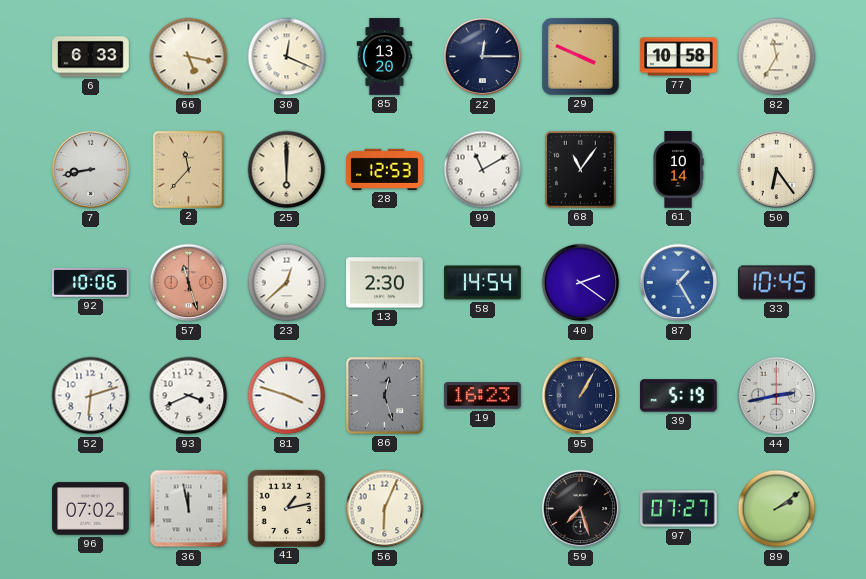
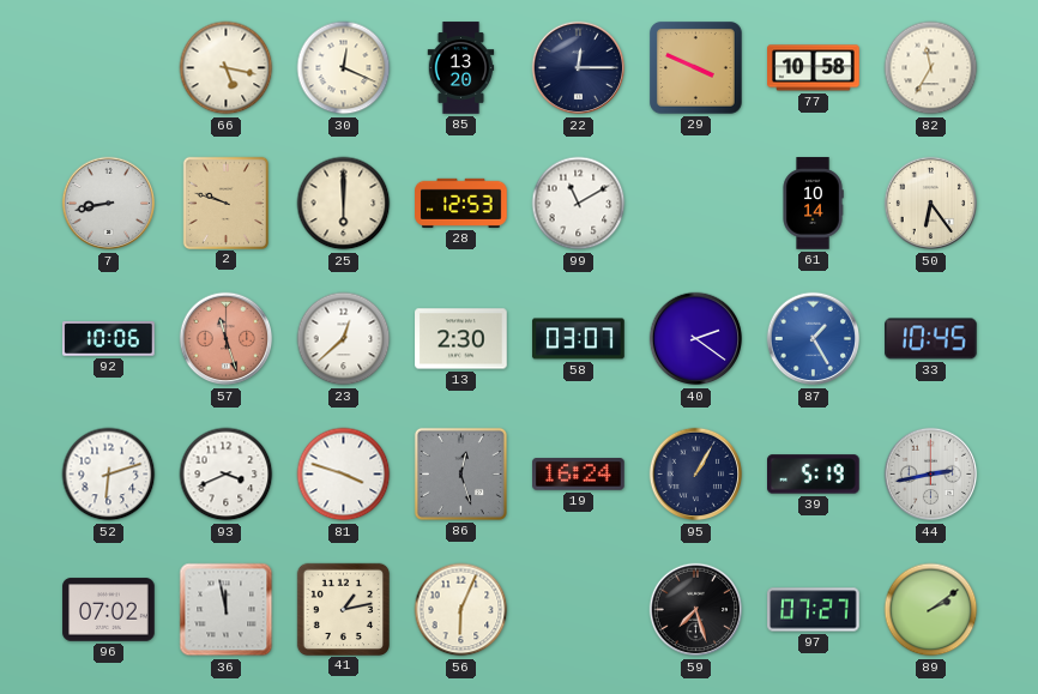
6: 6:33 -> none
2: 11:37 -> 9:48
68: 11:06 -> none
58: 14:54 -> 03:07
19: 16:23 -> 16:24
